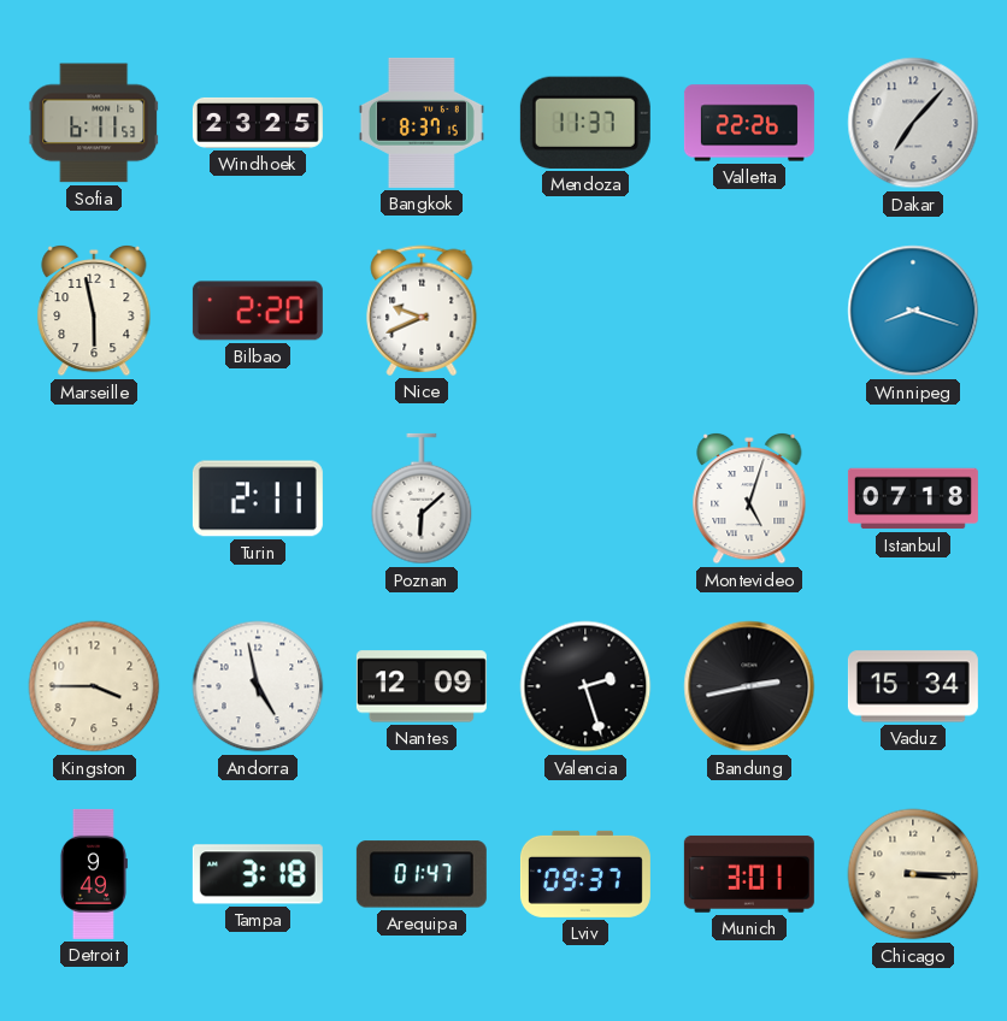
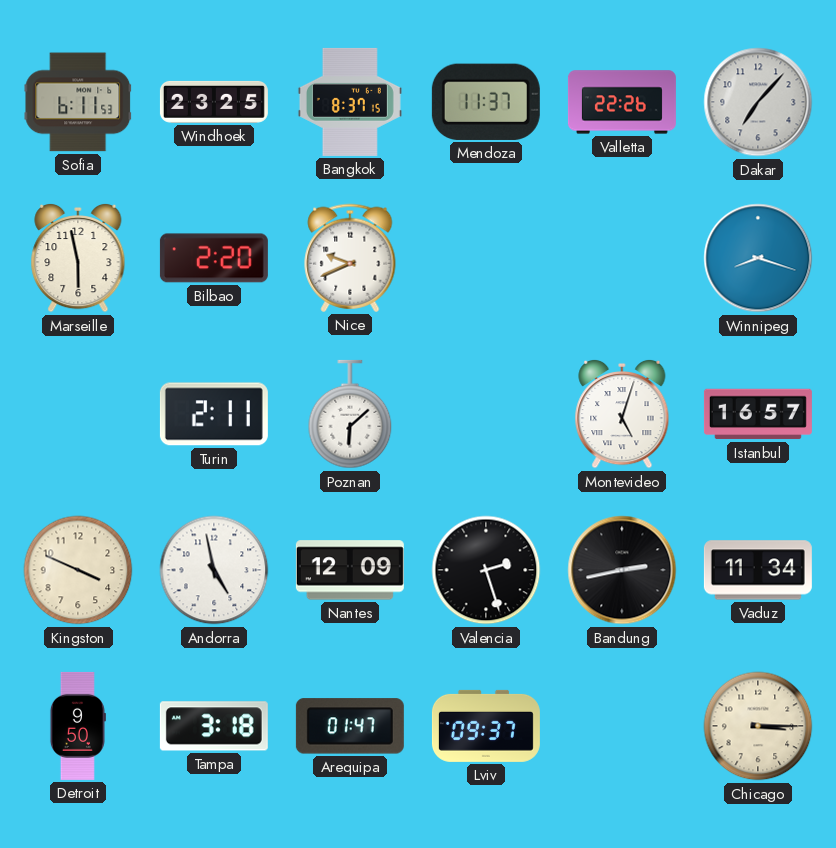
Istanbul: 07:18 -> 16:57
Kingston: 3:45 -> 3:49
Vaduz: 15:34 -> 11:34
Detroit: 9:49 -> 9:50
Munich: 3:01 -> none
